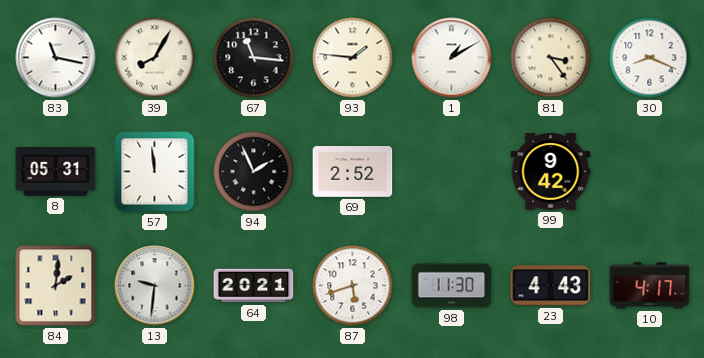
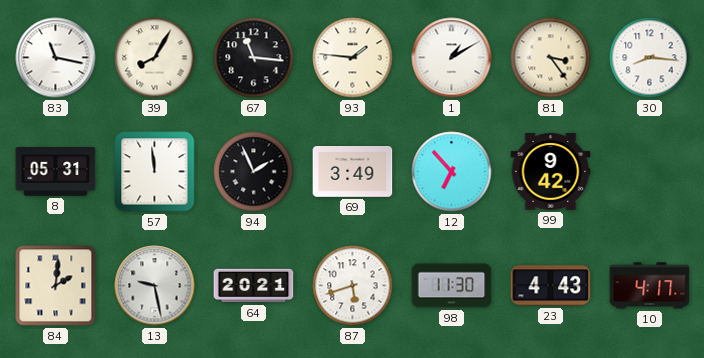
30: 8:19 -> 8:16
69: 2:52 -> 3:49
12: none -> 6:53
13: 9:31 -> 9:28
